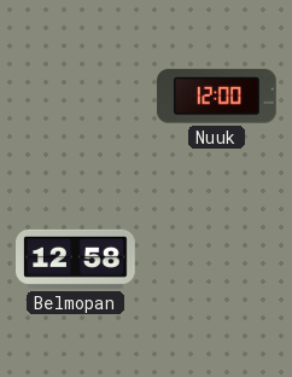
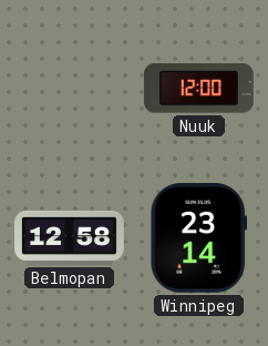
Winnipeg: none -> 23:14
